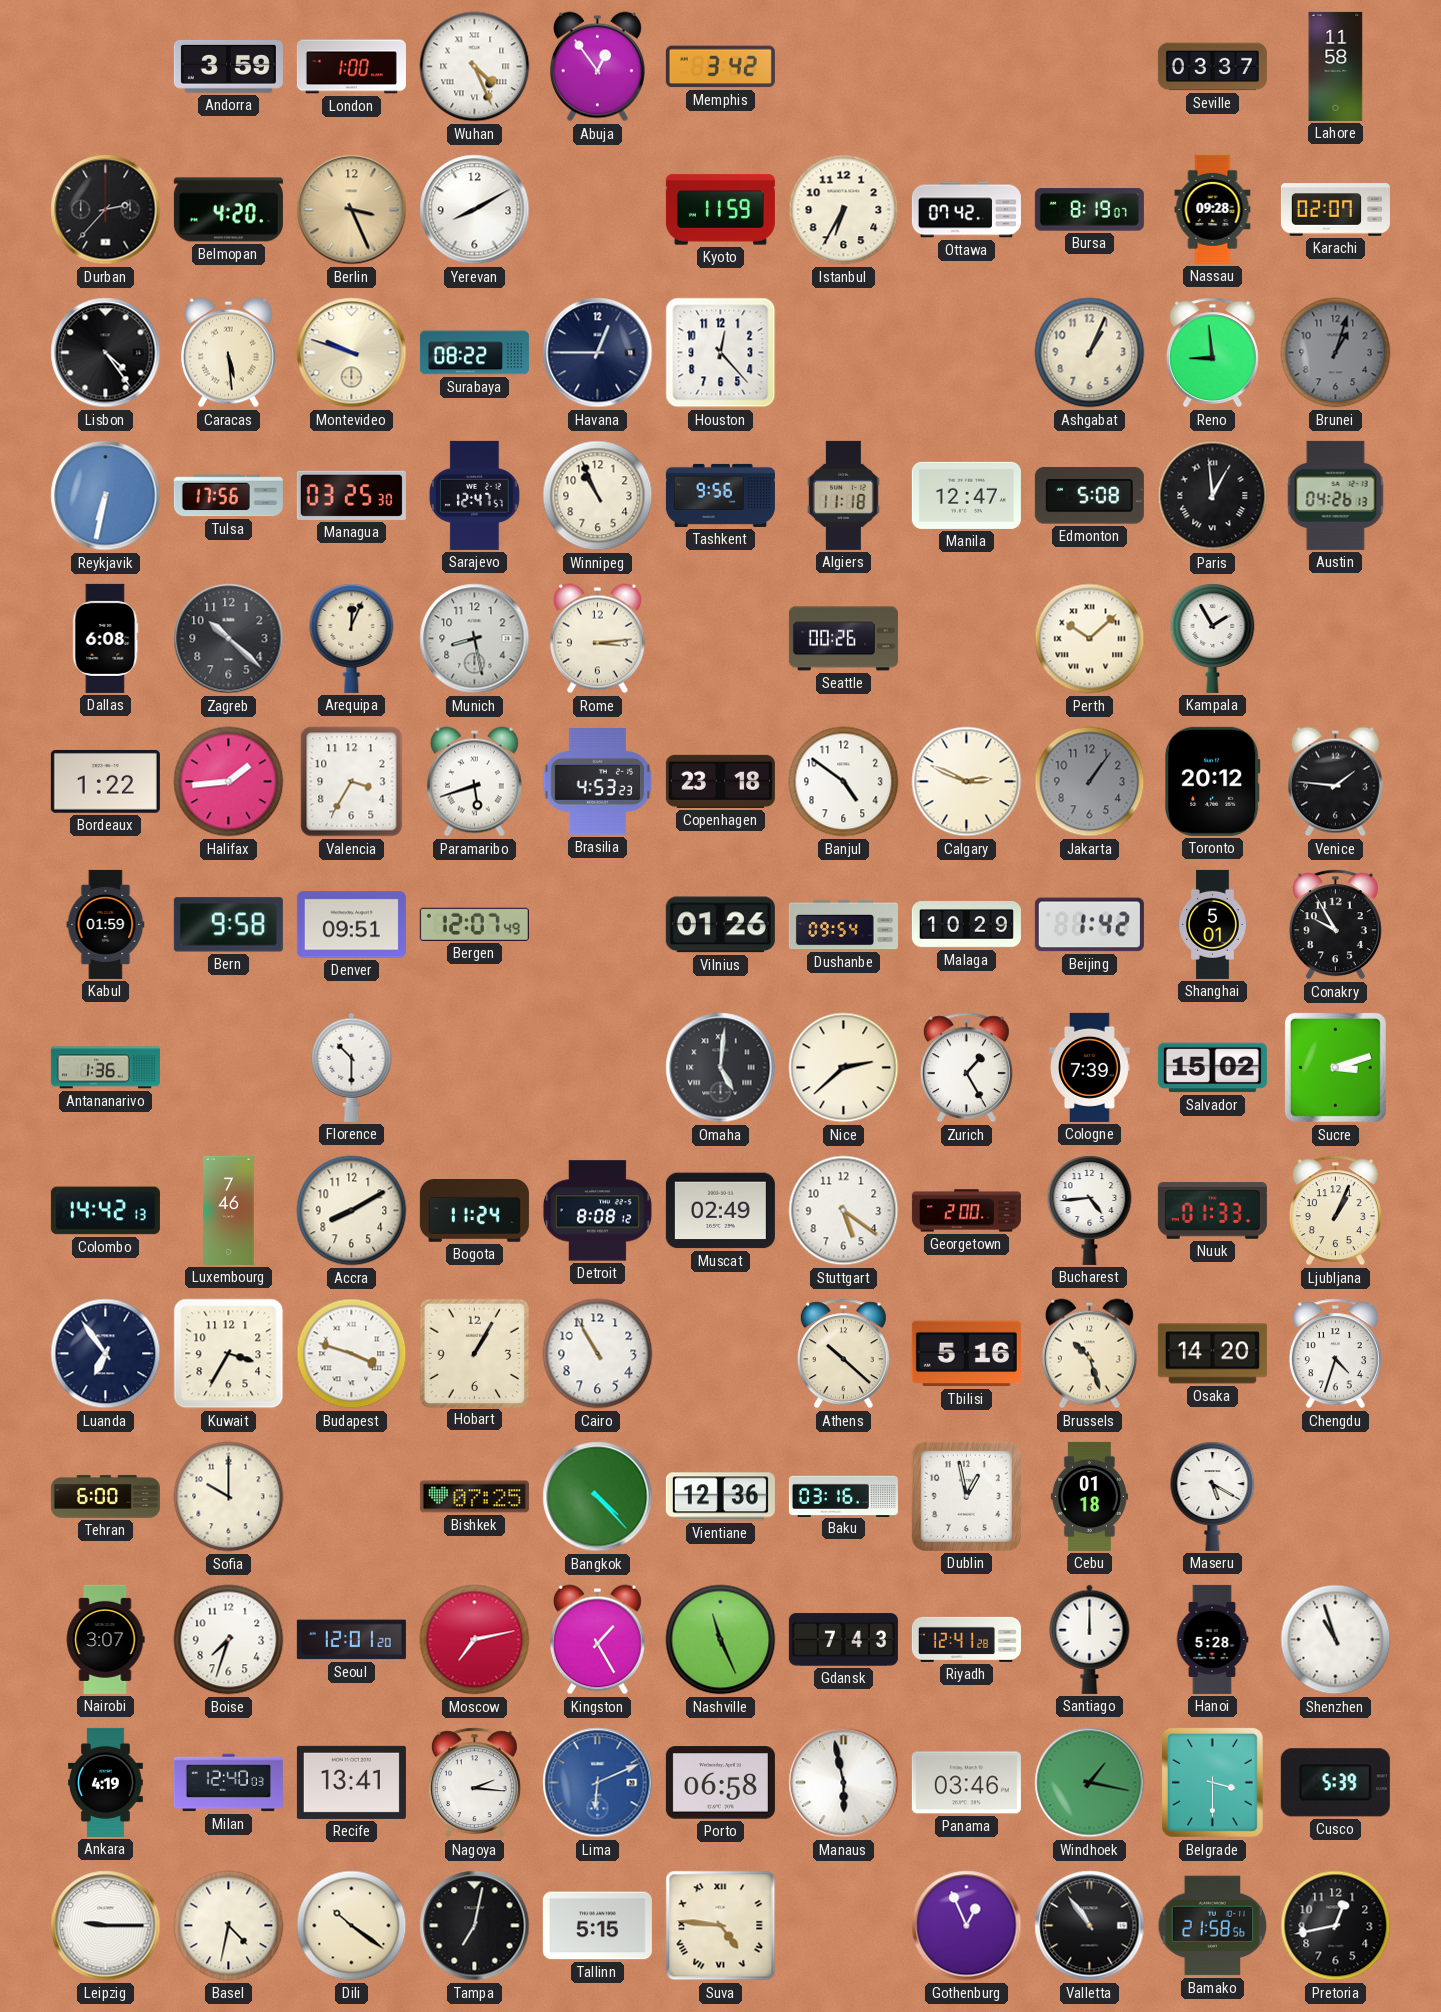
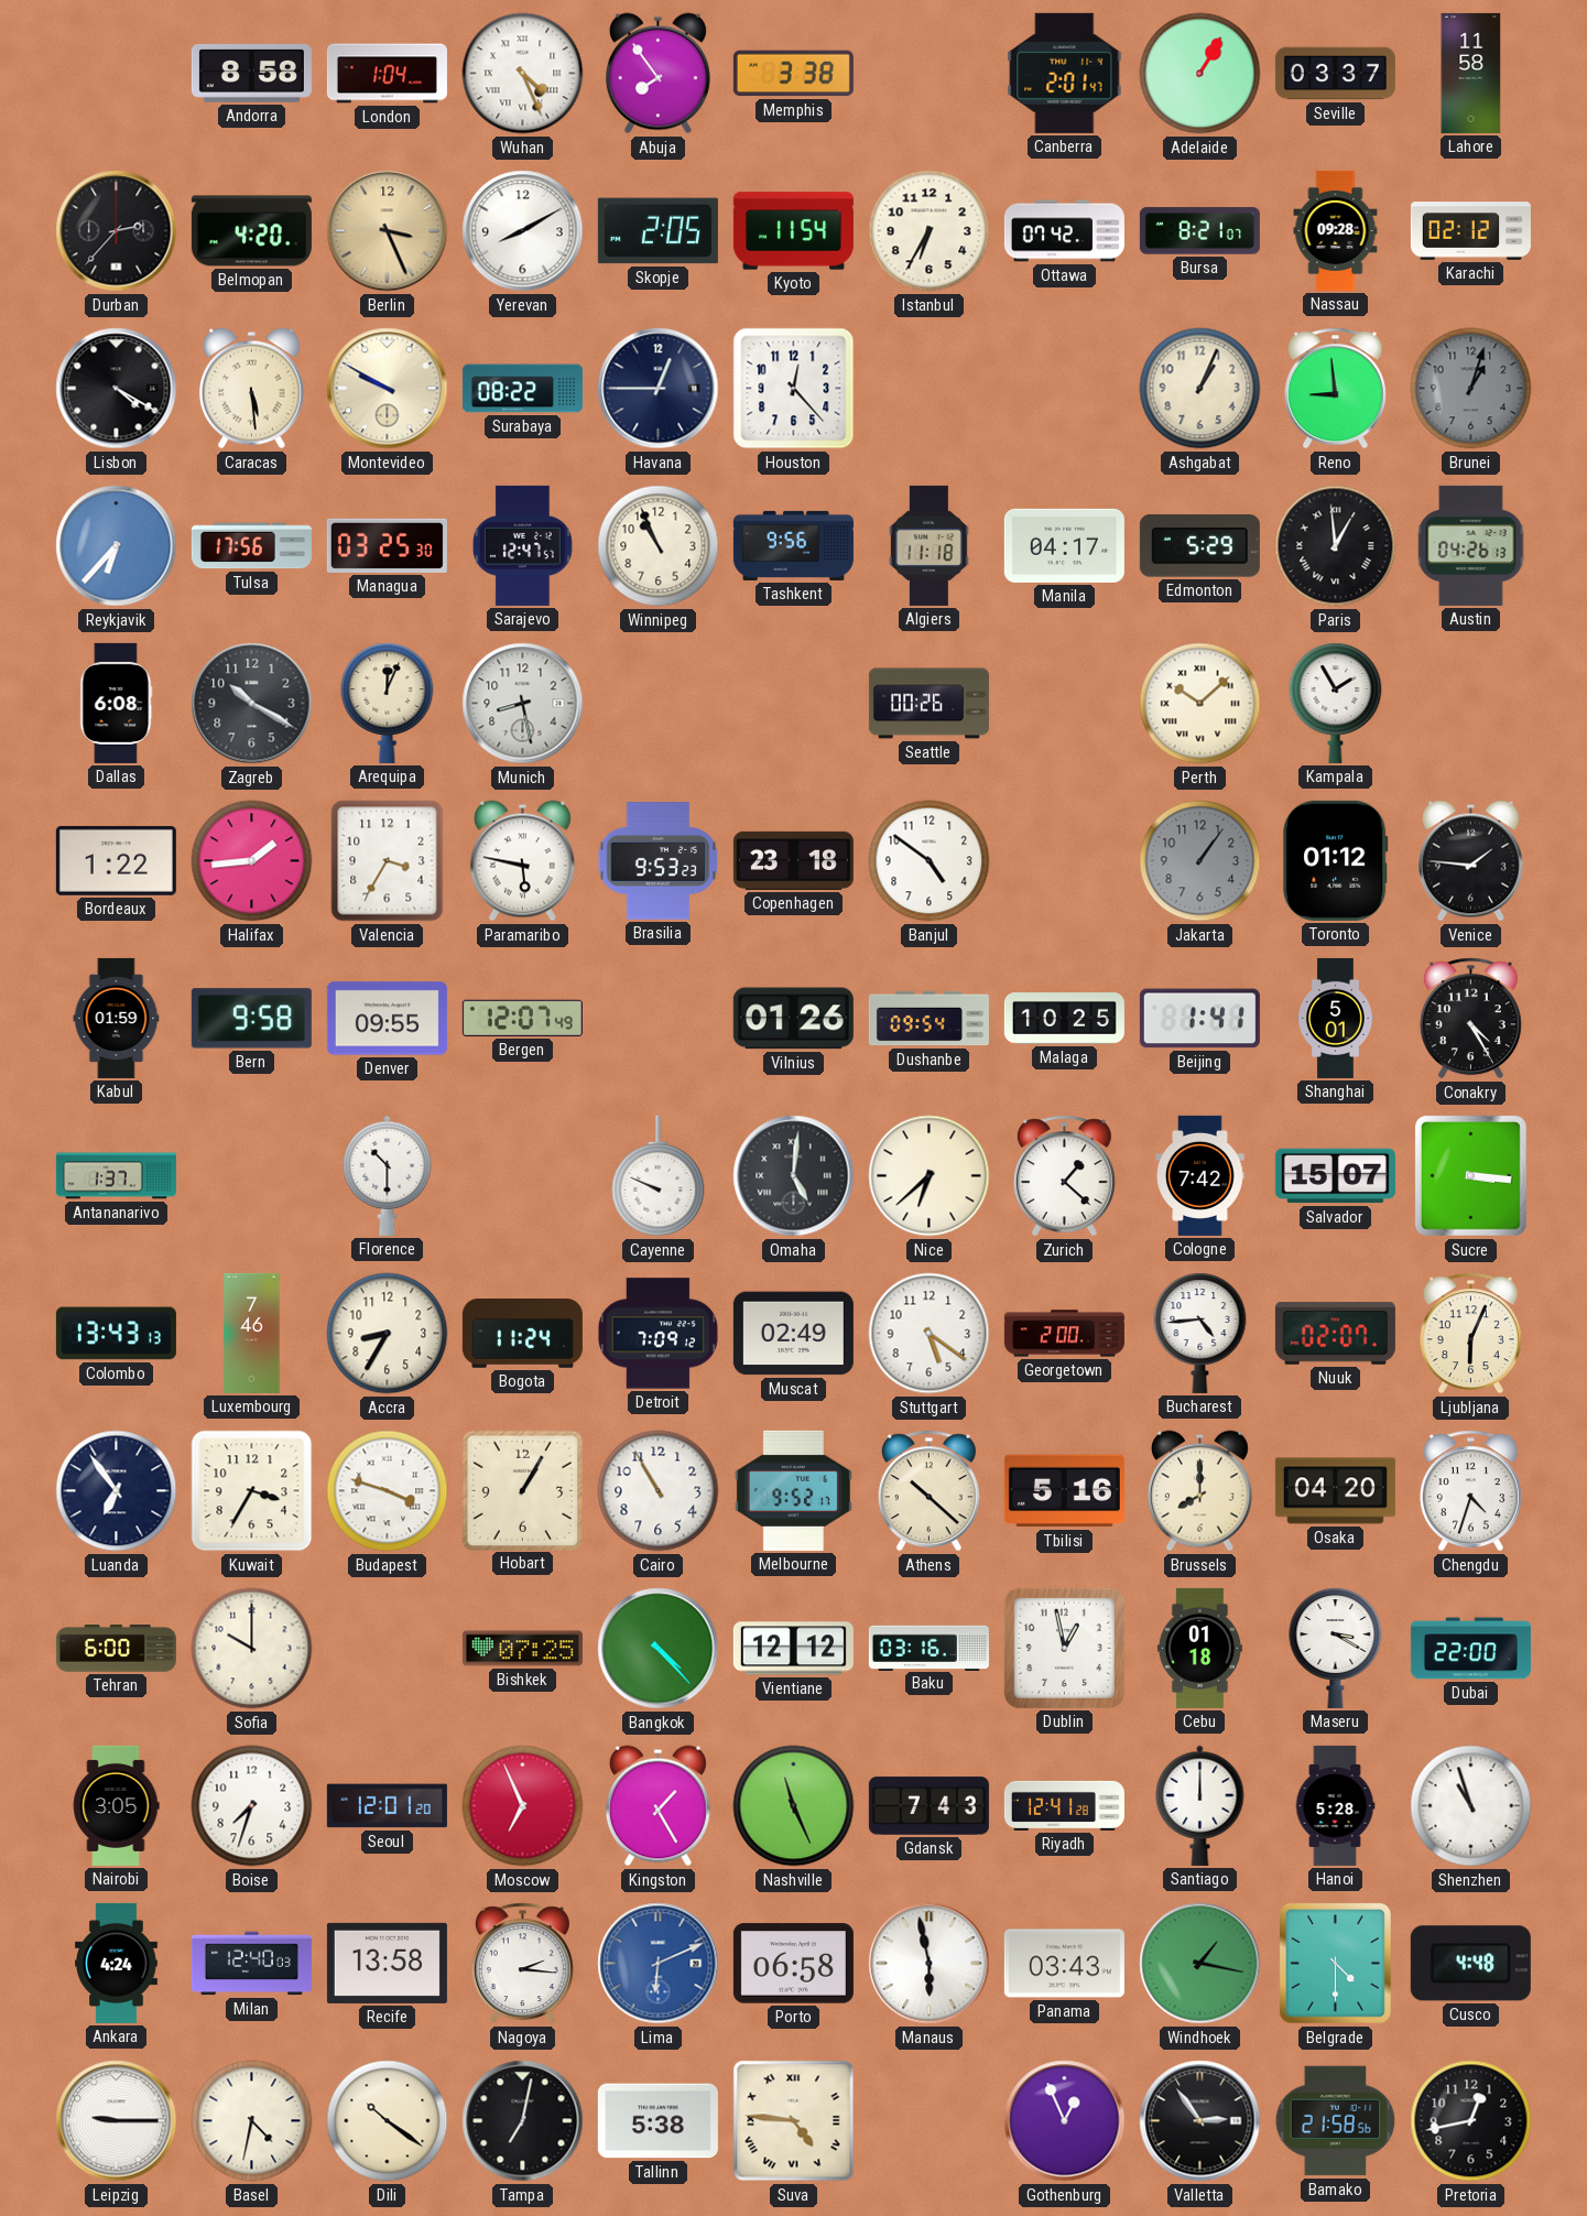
Andorra: 3:59 -> 8:58
London: 1:00 -> 1:04
Abuja: 12:54 -> 7:54
Memphis: 3:42 -> 3:38
Canberra: none -> 2:01
Adelaide: none -> 1:05
Skopje: none -> 2:05
Kyoto: 11:59 -> 11:54
Bursa: 8:19 -> 8:21
Karachi: 02:07 -> 02:12
Lisbon: 4:24 -> 4:20
Montevideo: 9:48 -> 9:50
Reykjavik: 6:32 -> 6:37
Manila: 12:47 -> 04:17
Edmonton: 5:08 -> 5:29
Zagreb: 10:22 -> 10:20
Rome: 3:14 -> none
Paramaribo: 5:42 -> 5:47
Brasilia: 4:53 -> 9:53
Calgary: 2:49 -> none
Toronto: 20:12 -> 01:12
Denver: 09:51 -> 09:55
Malaga: 10:29 -> 10:25
Beijing: 1:42 -> 1:41
Conakry: 9:55 -> 4:25
Antananarivo: 1:36 -> 1:37
Cayenne: none -> 9:49
Nice: 2:38 -> 6:38
Zurich: 1:25 -> 1:22
Cologne: 7:39 -> 7:42
Salvador: 15:02 -> 15:07
Sucre: 3:12 -> 3:16
Colombo: 14:42 -> 13:43
Accra: 8:10 -> 8:35
Detroit: 8:08 -> 7:09
Nuuk: 01:33 -> 02:07
Ljubljana: 1:04 -> 6:04
Melbourne: none -> 9:52
Brussels: 10:27 -> 8:00
Osaka: 14:20 -> 04:20
Vientiane: 12:36 -> 12:12
Maseru: 5:20 -> 3:20
Dubai: none -> 22:00
Nairobi: 3:07 -> 3:05
Moscow: 7:13 -> 6:56
Ankara: 4:19 -> 4:24
Recife: 13:41 -> 13:58
Panama: 03:46 -> 03:43
Belgrade: 3:30 -> 4:30
Cusco: 5:39 -> 4:48
Tallinn: 5:15 -> 5:38
Valletta: 10:54 -> 2:54
